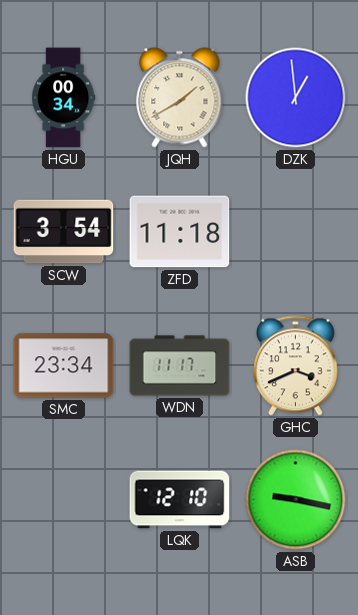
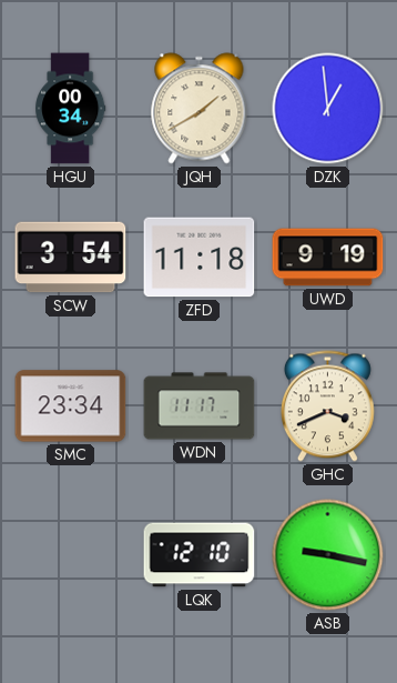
UWD: none -> 9:19
